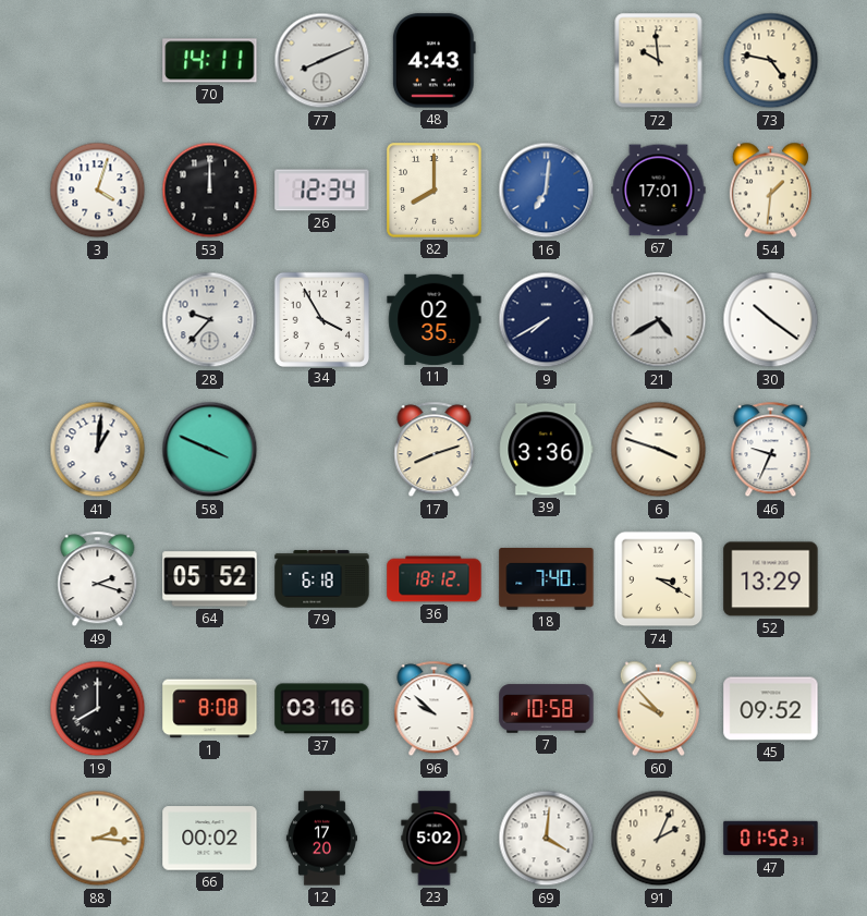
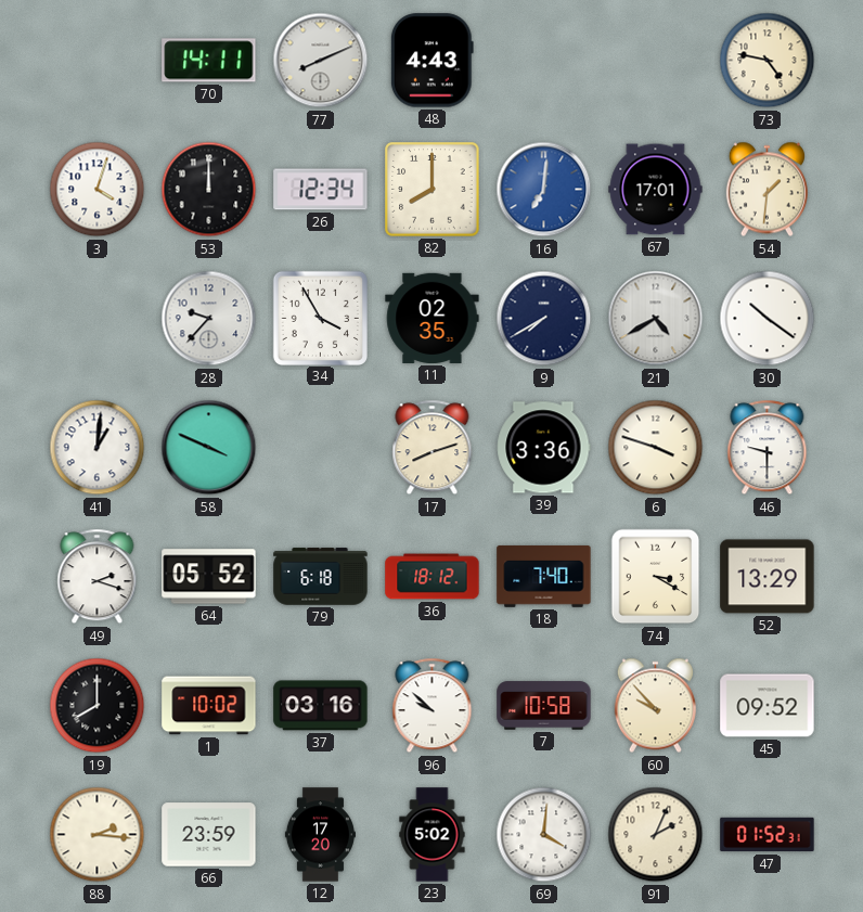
72: 9:59 -> none
46: 9:34 -> 9:30
1: 8:08 -> 10:02
66: 00:02 -> 23:59
